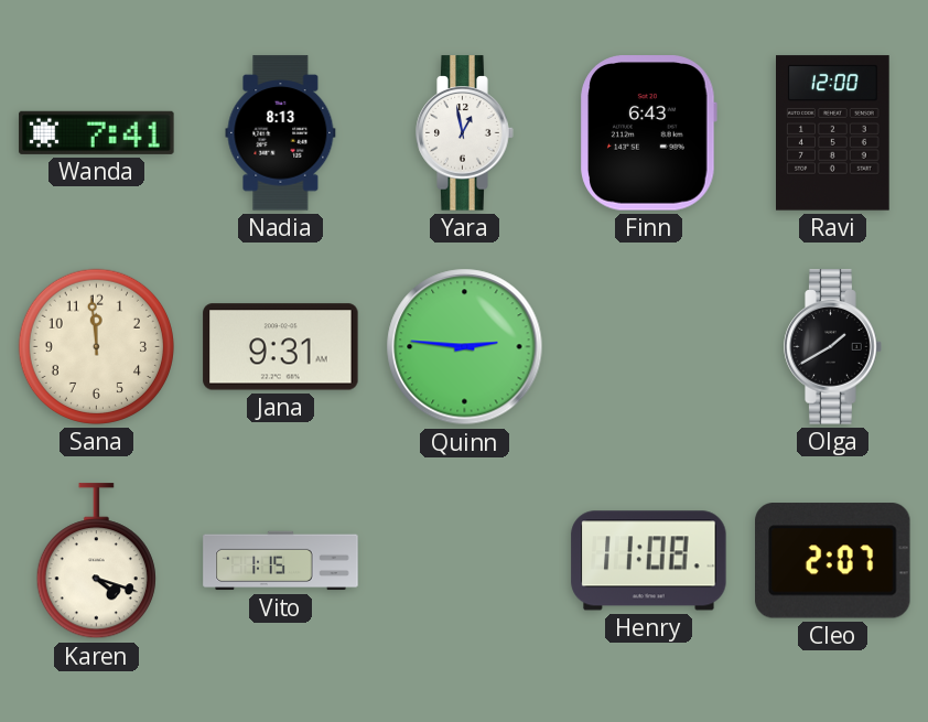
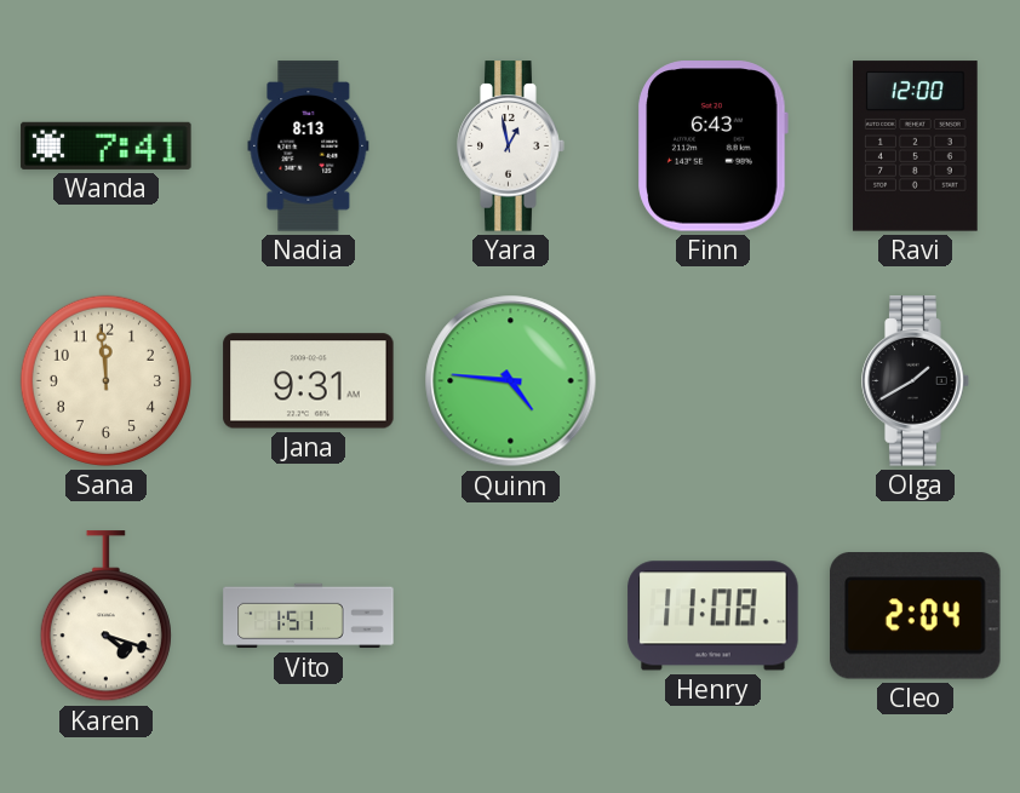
Quinn: 2:46 -> 4:46
Vito: 1:15 -> 1:51
Cleo: 2:07 -> 2:04
